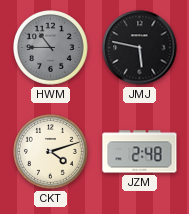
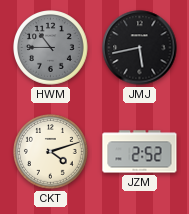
JMJ: 5:47 -> 5:43
JZM: 2:48 -> 2:52
